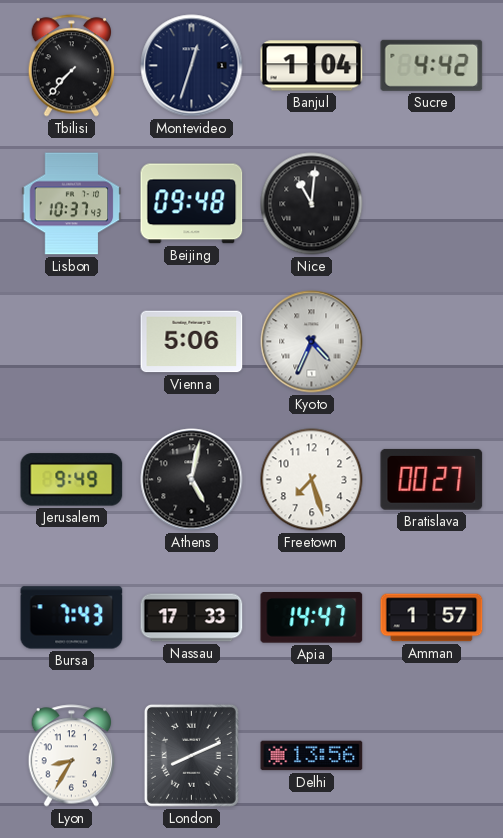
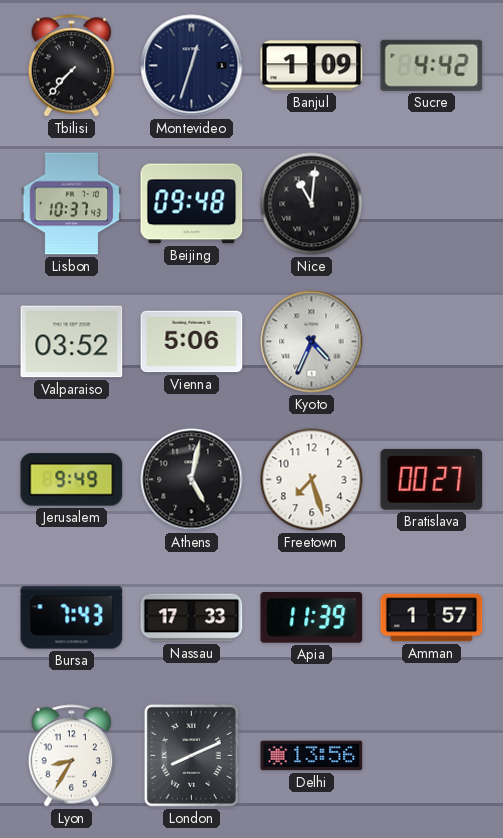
Banjul: 1:04 -> 1:09
Valparaiso: none -> 03:52
Apia: 14:47 -> 11:39
